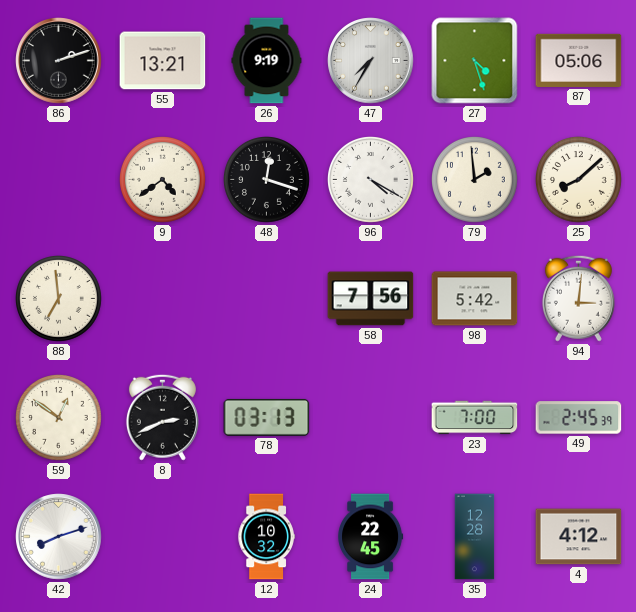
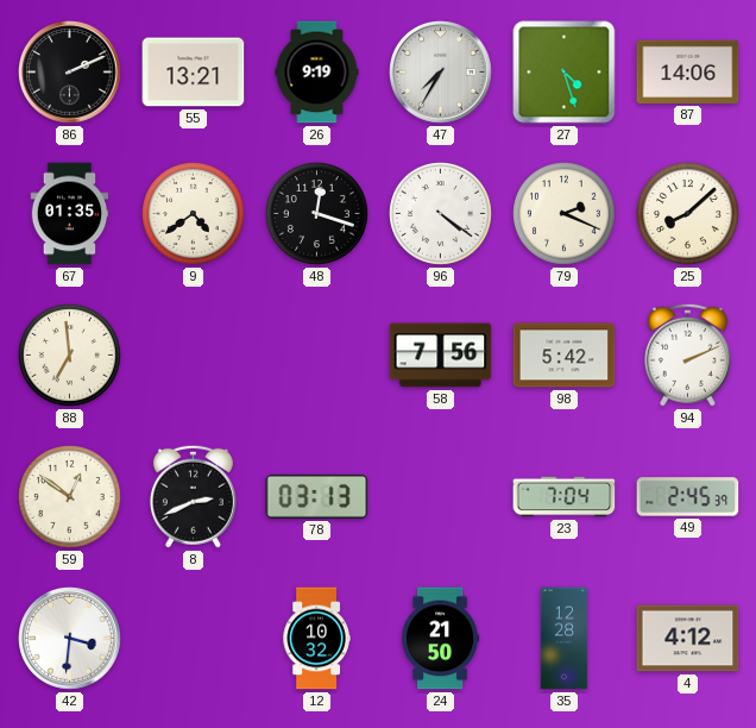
86: 2:12 -> 2:11
87: 05:06 -> 14:06
67: none -> 01:35
96: 4:20 -> 4:21
79: 1:59 -> 2:19
94: 3:01 -> 2:11
23: 7:00 -> 7:04
42: 8:12 -> 3:31
24: 22:45 -> 21:50
